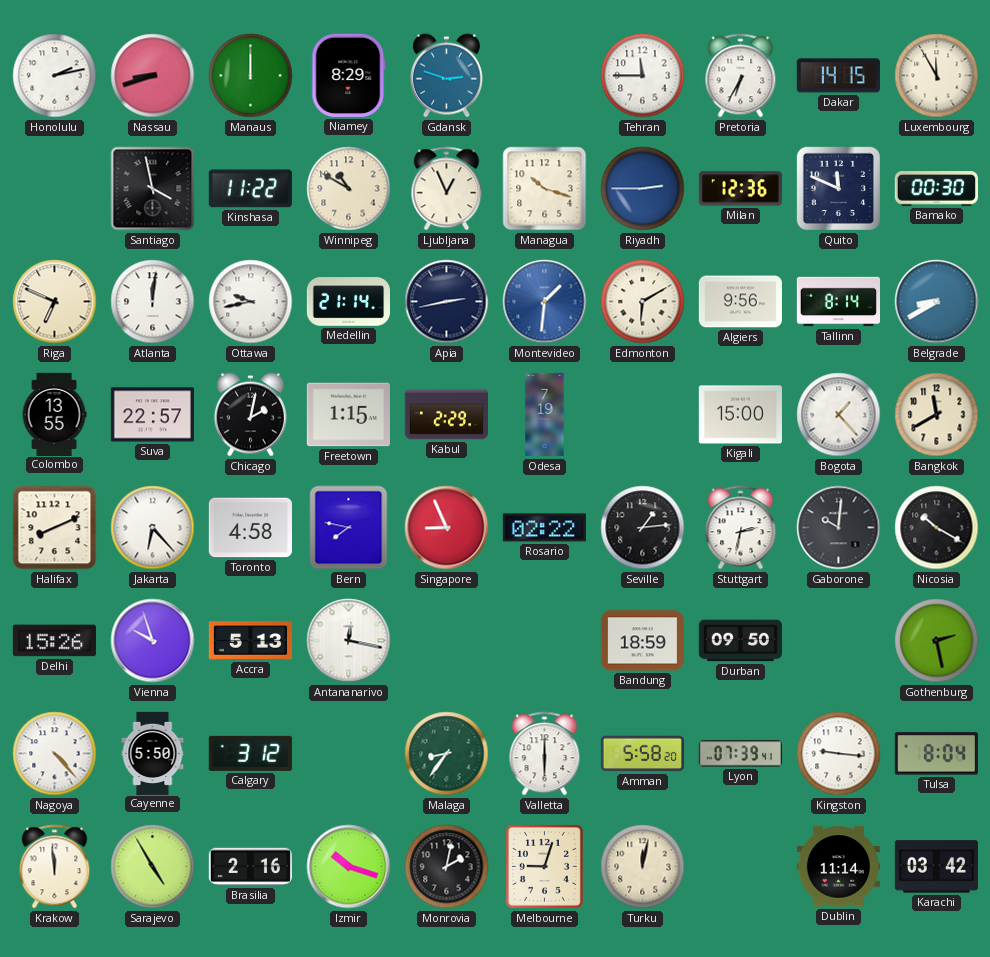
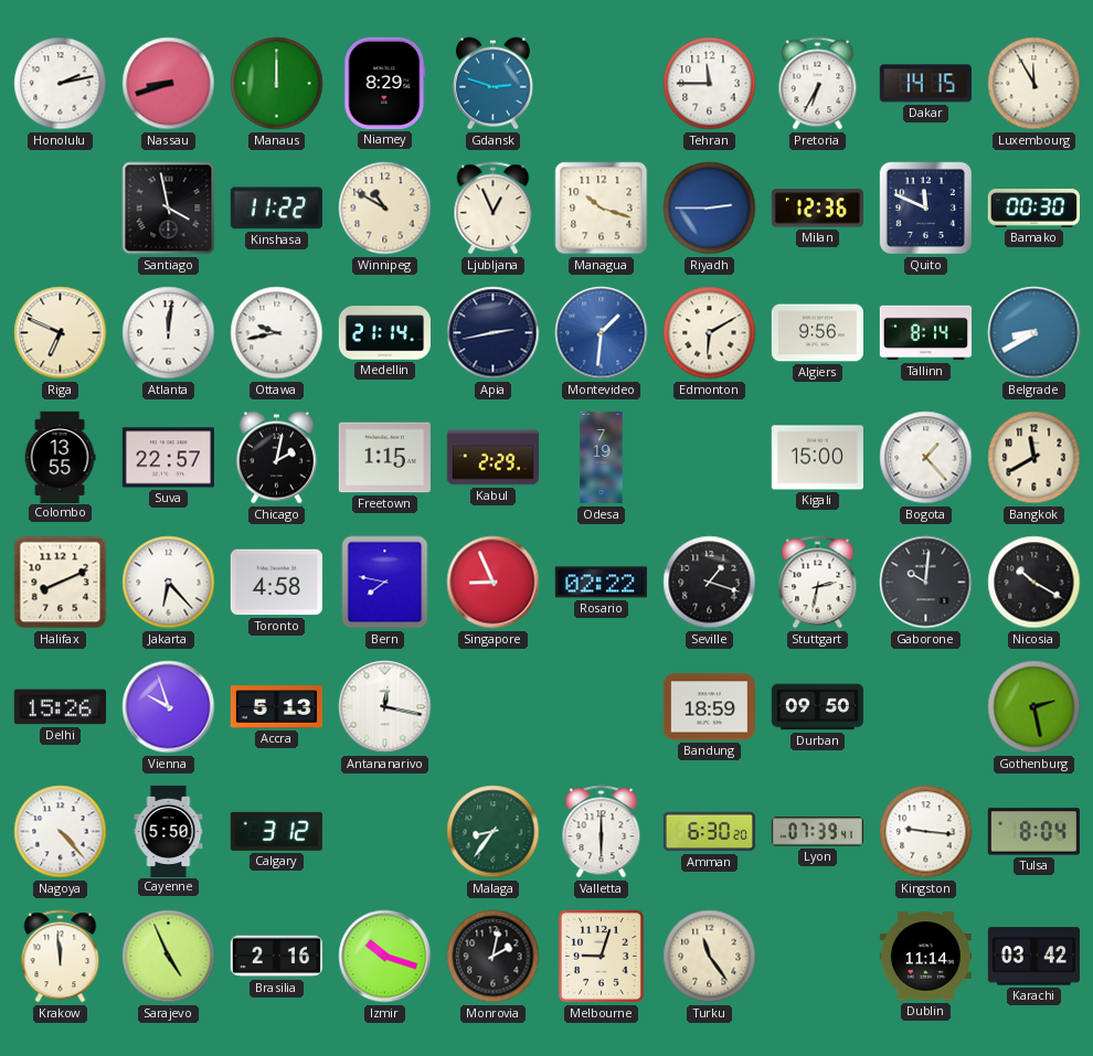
Seville: 1:14 -> 1:18
Amman: 5:58 -> 6:30
Sarajevo: 4:55 -> 4:56
Turku: 12:02 -> 11:24
